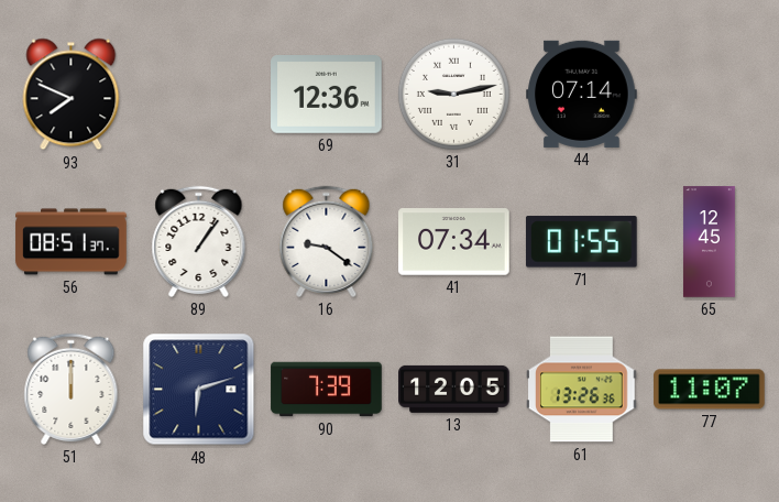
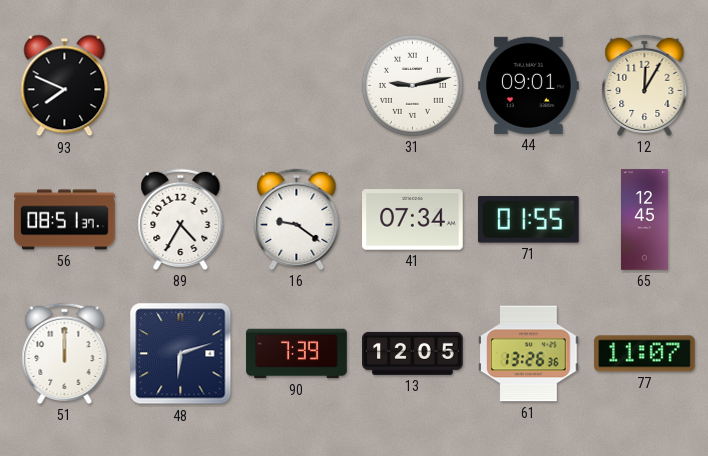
69: 12:36 -> none
44: 07:14 -> 09:01
12: none -> 12:05
89: 1:06 -> 4:35
